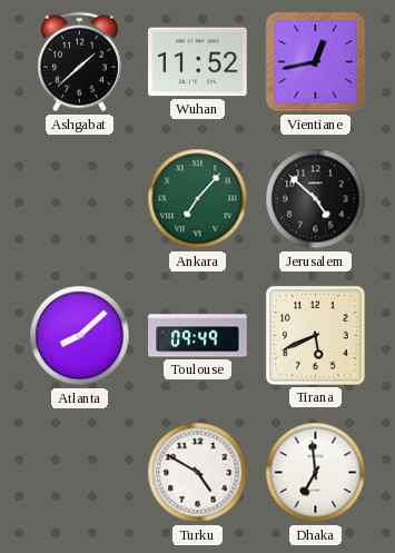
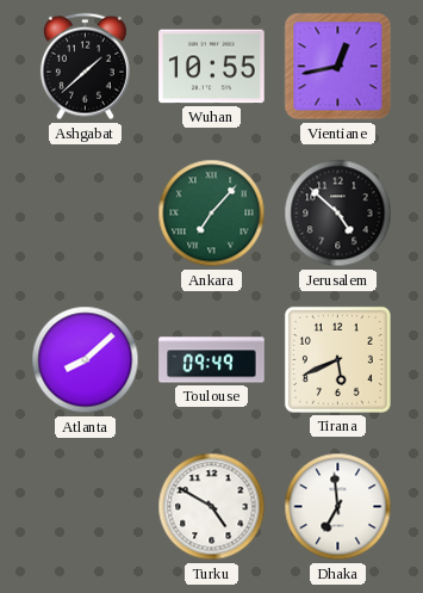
Wuhan: 11:52 -> 10:55
